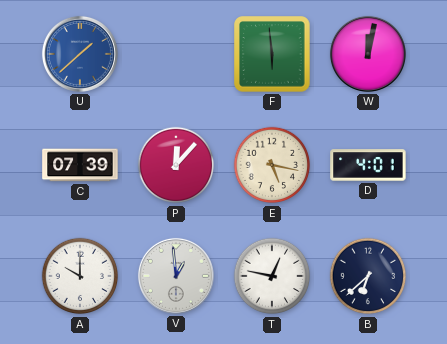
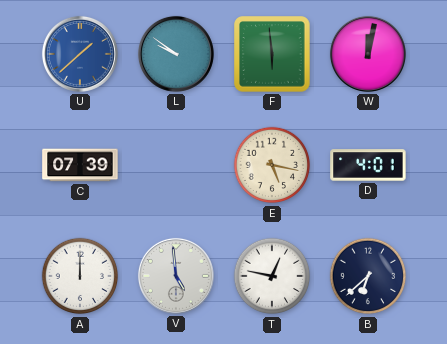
L: none -> 9:51
P: 12:07 -> none
A: 10:00 -> 12:00
V: 12:59 -> 4:59
